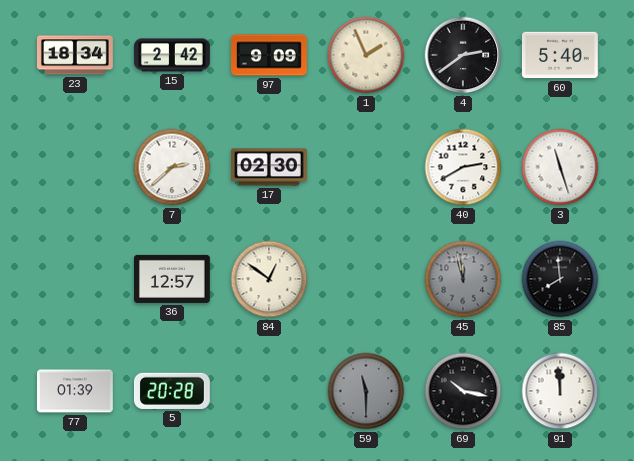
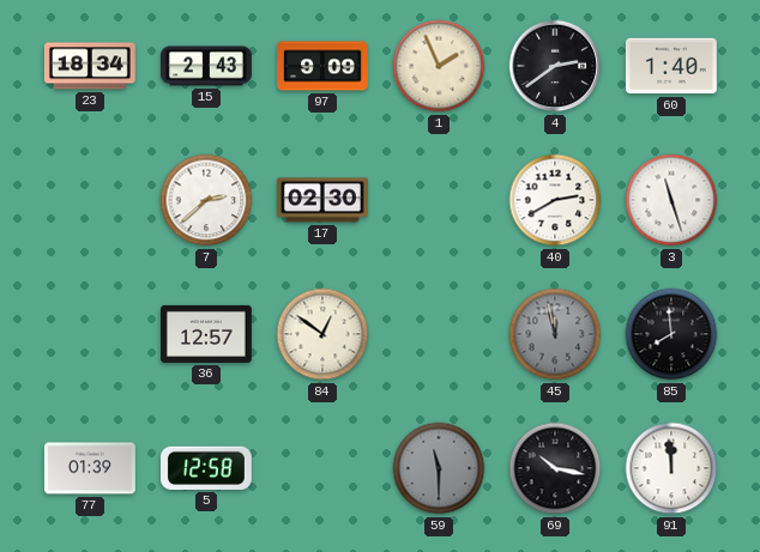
15: 2:42 -> 2:43
60: 5:40 -> 1:40
5: 20:28 -> 12:58
